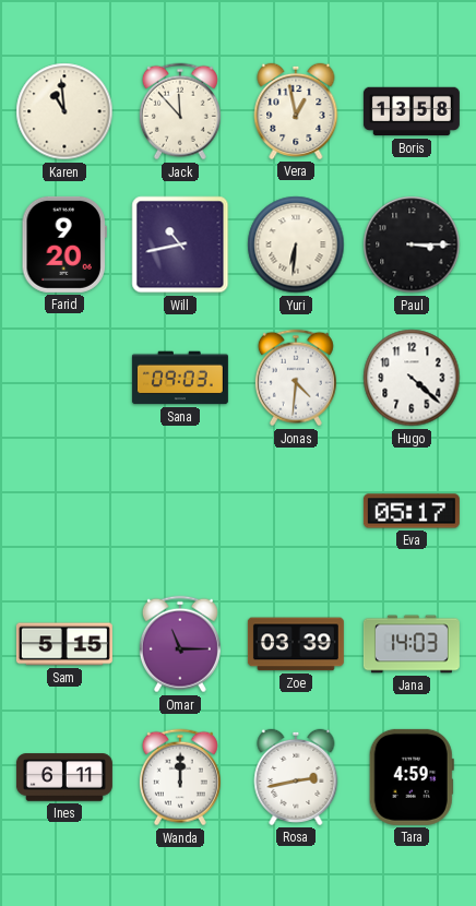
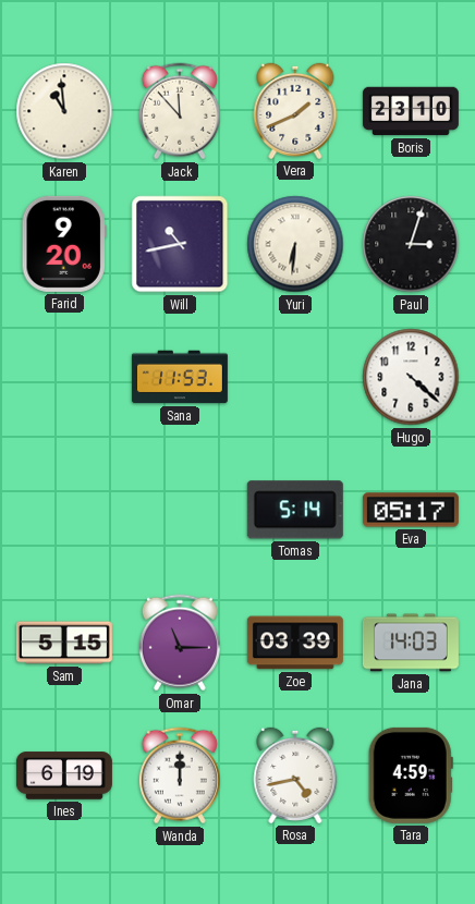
Vera: 12:58 -> 1:41
Boris: 13:58 -> 23:10
Paul: 3:15 -> 3:03
Sana: 09:03 -> 11:53
Jonas: 4:31 -> none
Tomas: none -> 5:14
Ines: 6:11 -> 6:19
Rosa: 2:43 -> 4:43
